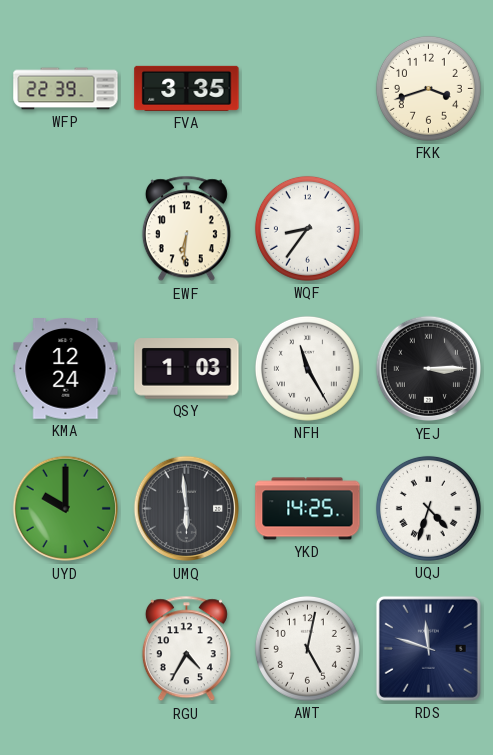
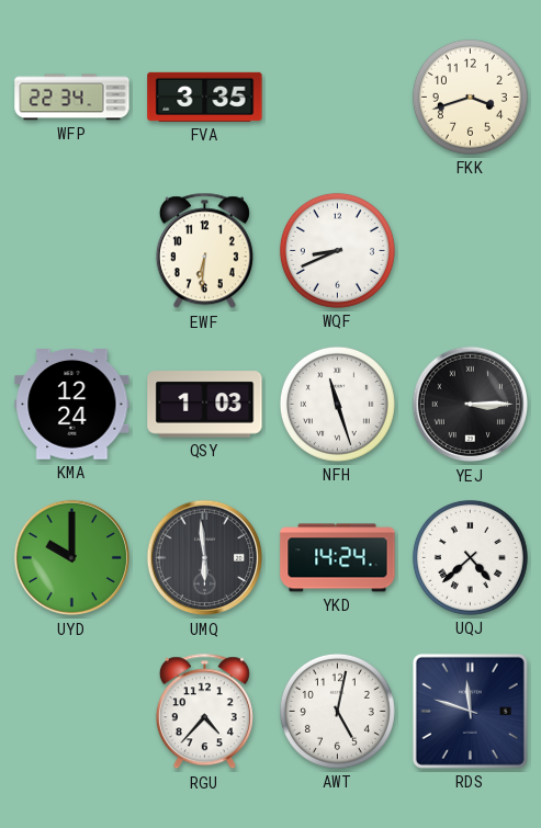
WFP: 22:39 -> 22:34
WQF: 8:36 -> 8:41
NFH: 11:25 -> 11:27
YKD: 14:25 -> 14:24
UQJ: 4:33 -> 4:38
RGU: 4:35 -> 4:37
